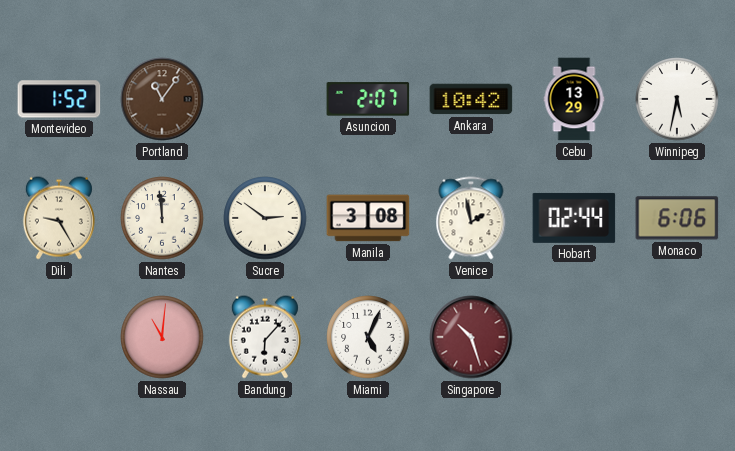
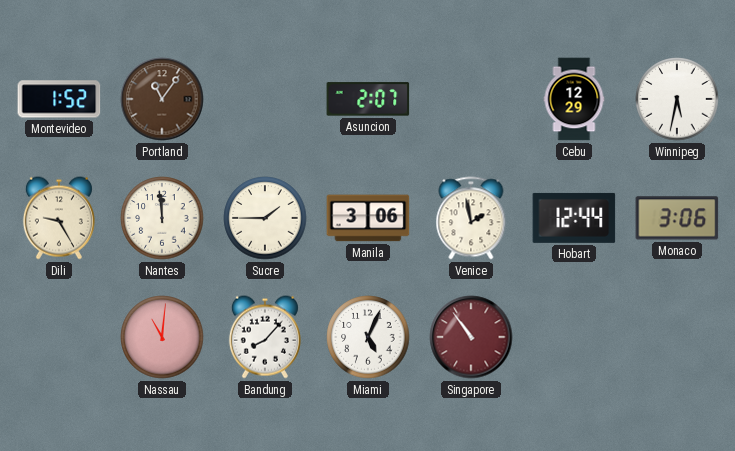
Ankara: 10:42 -> none
Cebu: 13:29 -> 12:29
Sucre: 2:51 -> 1:45
Manila: 3:08 -> 3:06
Hobart: 02:44 -> 12:44
Monaco: 6:06 -> 3:06
Bandung: 6:07 -> 8:07
Singapore: 10:27 -> 10:54
